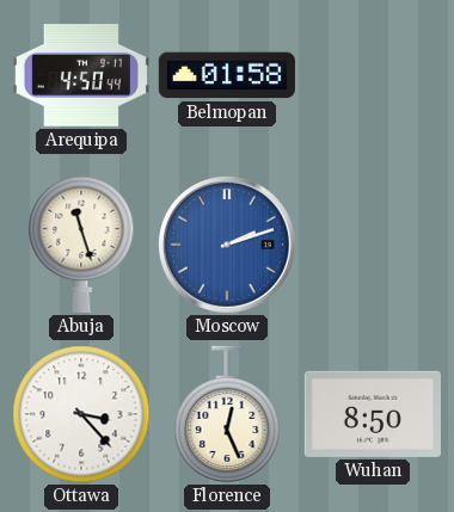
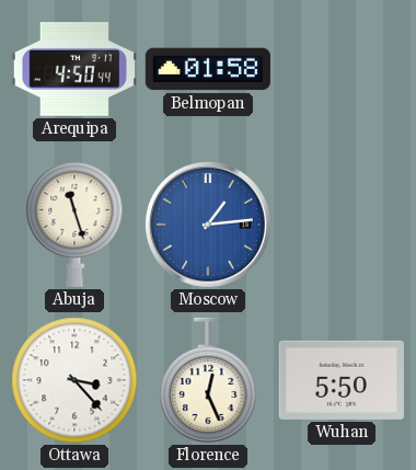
Moscow: 2:12 -> 1:14
Wuhan: 8:50 -> 5:50
